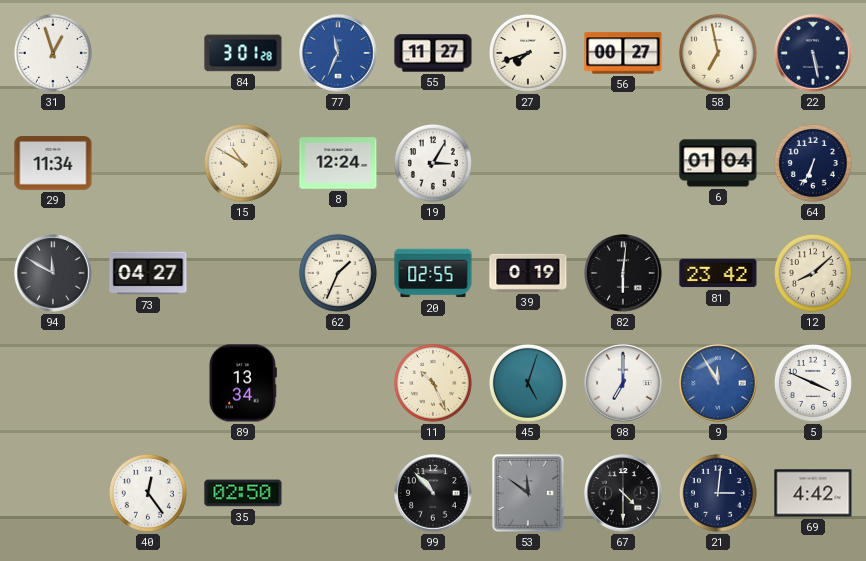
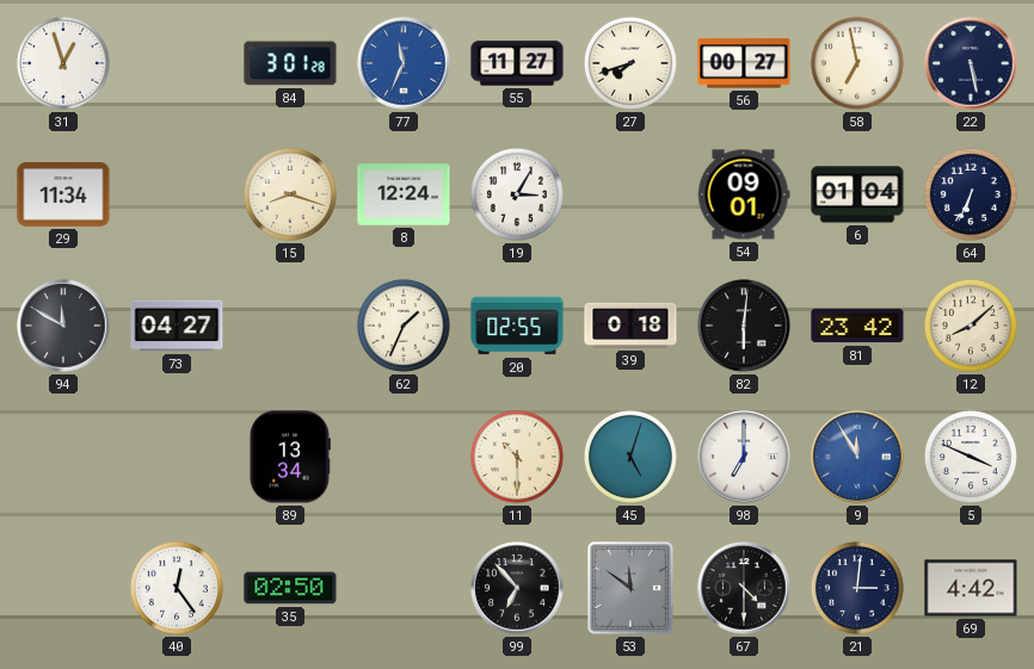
15: 10:50 -> 8:18
54: none -> 09:01
39: 0:19 -> 0:18
11: 10:26 -> 10:30
99: 10:53 -> 6:53
